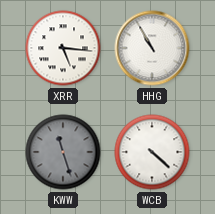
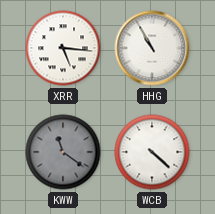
KWW: 11:27 -> 11:21
